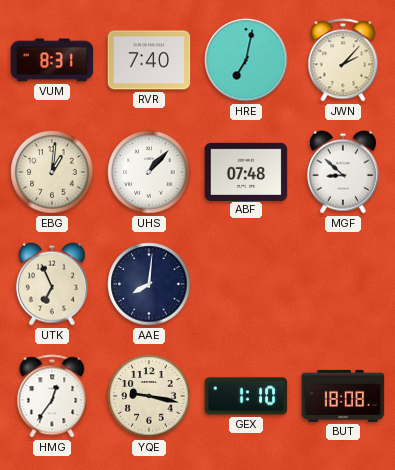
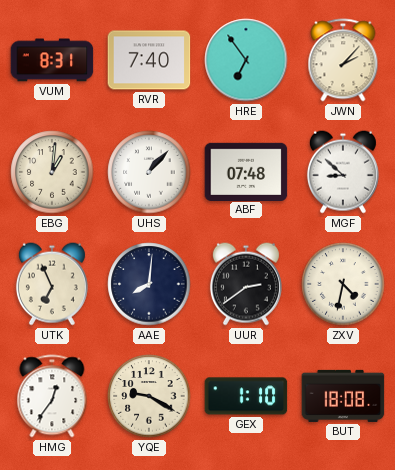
HRE: 7:02 -> 6:54
UUR: none -> 2:39
ZXV: none -> 4:32
YQE: 9:17 -> 9:20
